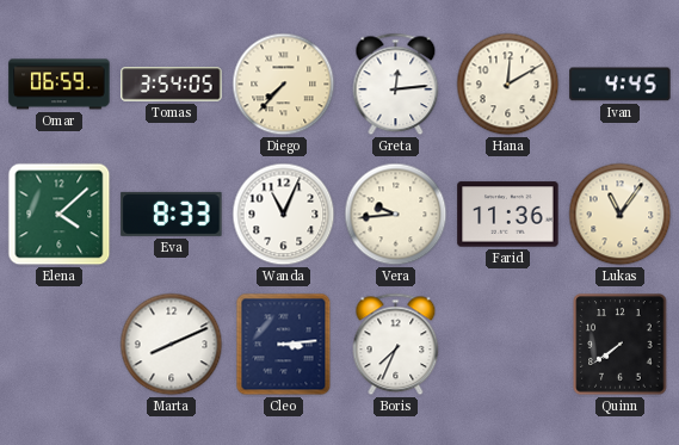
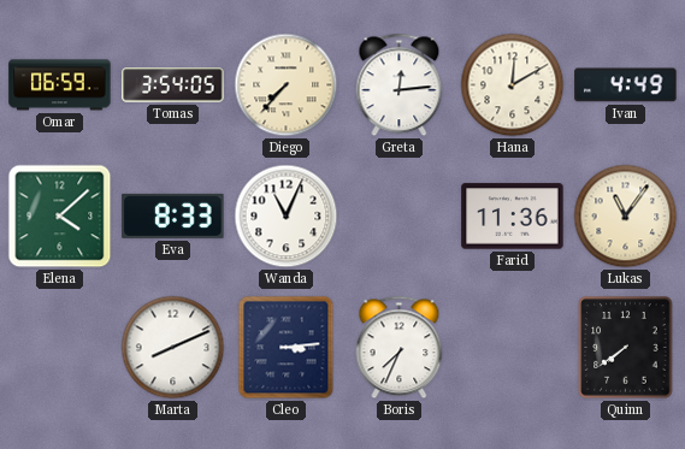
Ivan: 4:45 -> 4:49
Vera: 9:44 -> none
